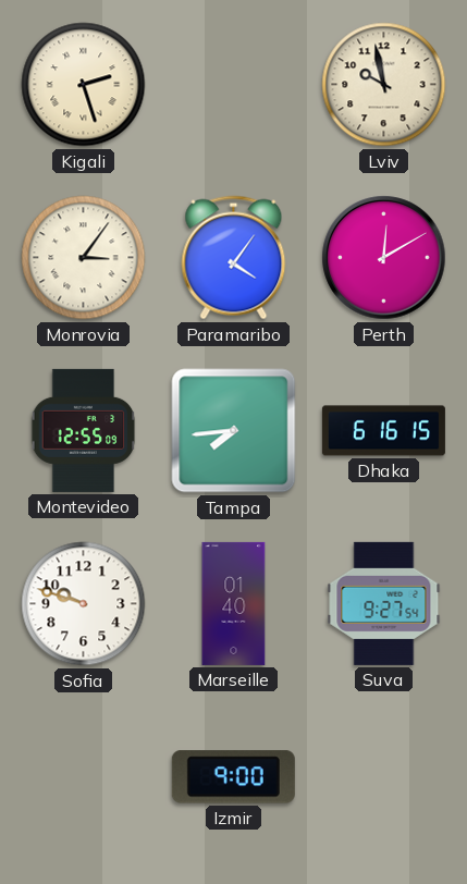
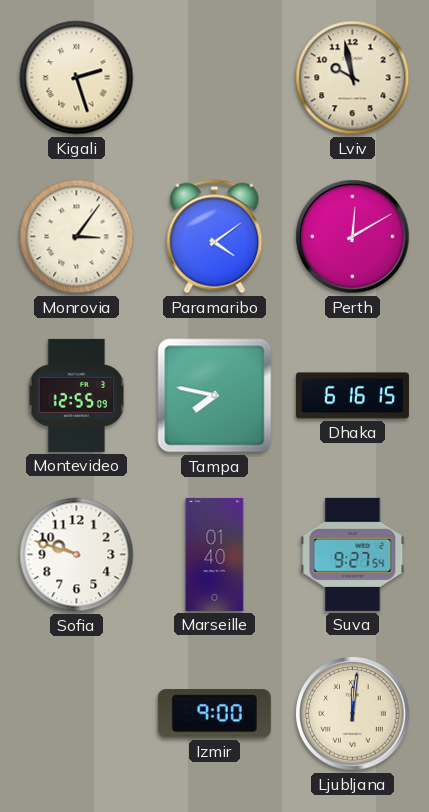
Paramaribo: 4:06 -> 4:09
Tampa: 7:44 -> 7:47
Ljubljana: none -> 12:01
